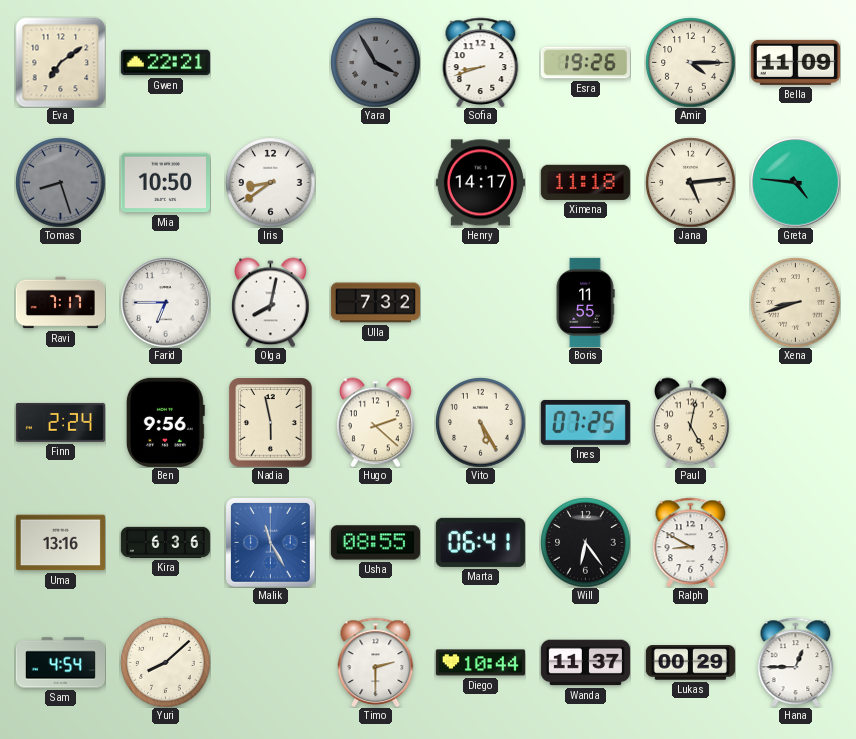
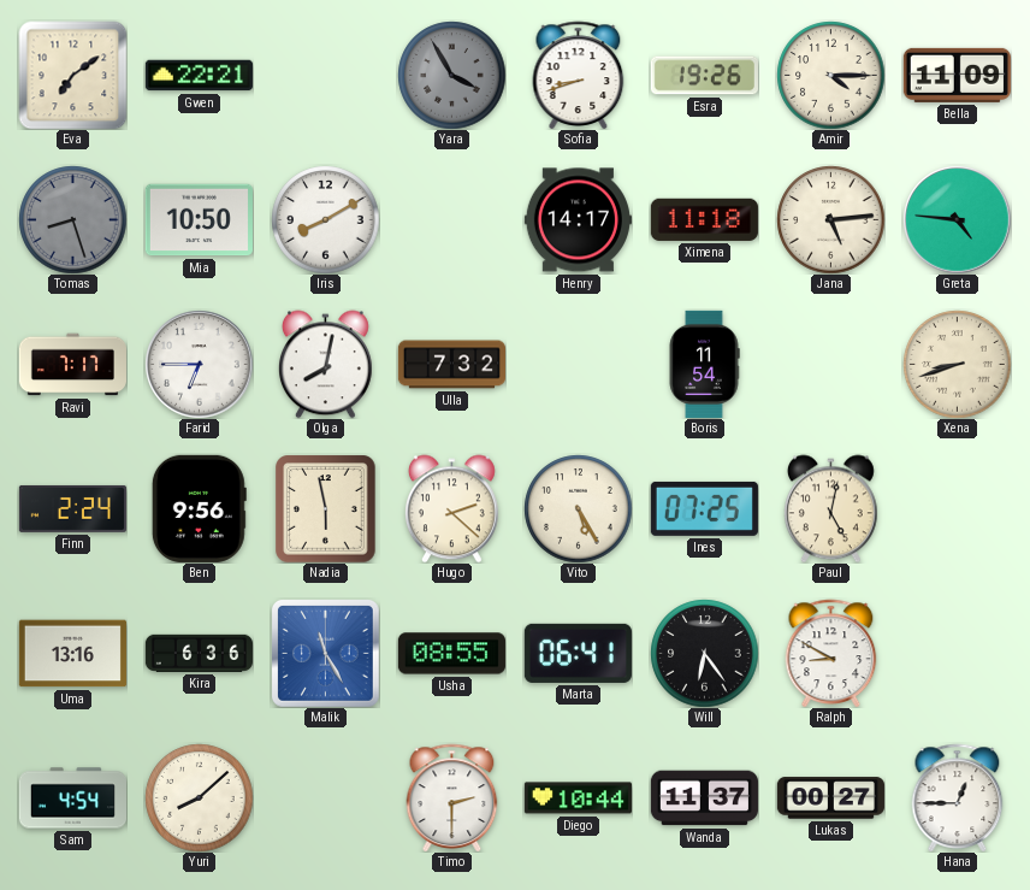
Iris: 8:39 -> 8:10
Boris: 11:55 -> 11:54
Lukas: 00:29 -> 00:27
